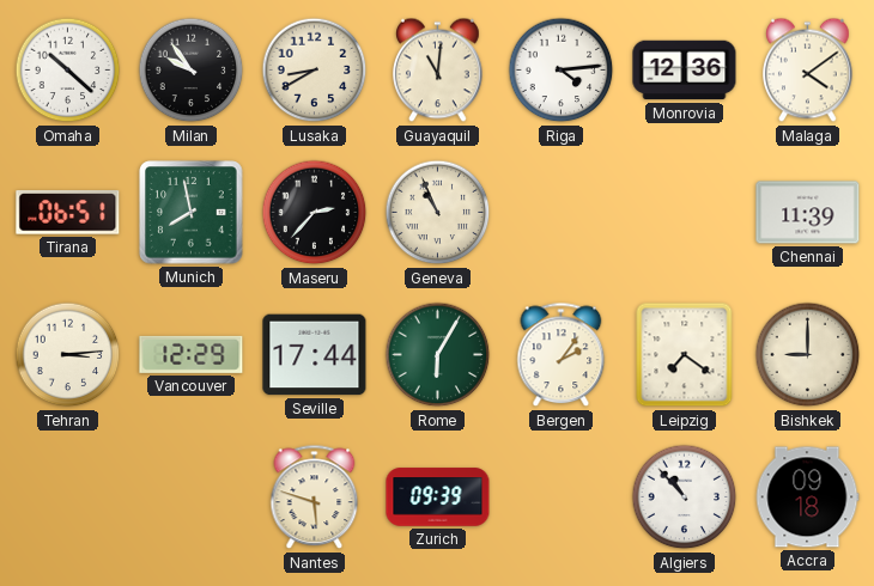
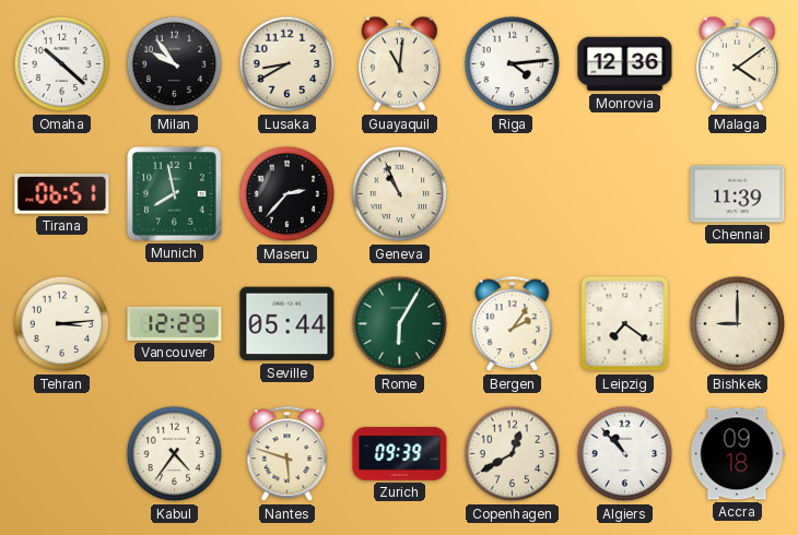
Seville: 17:44 -> 05:44
Kabul: none -> 4:36
Copenhagen: none -> 12:40
